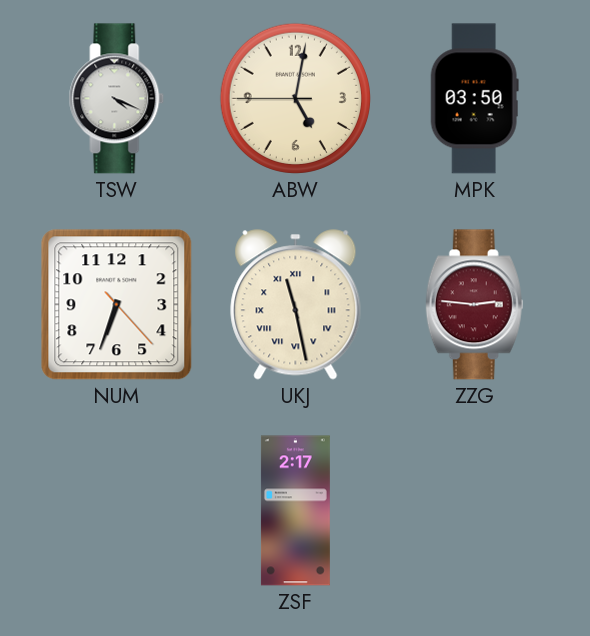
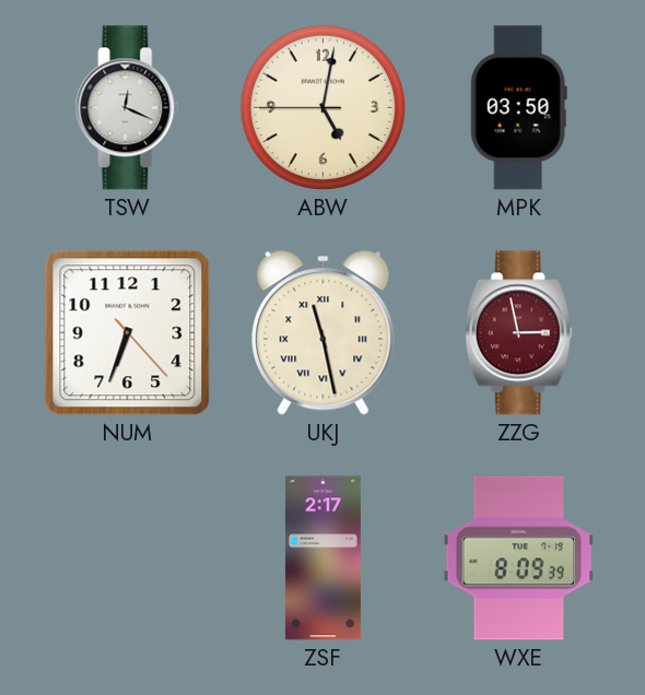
TSW: 4:19 -> 12:19
ZZG: 2:46 -> 2:58
WXE: none -> 8:09
